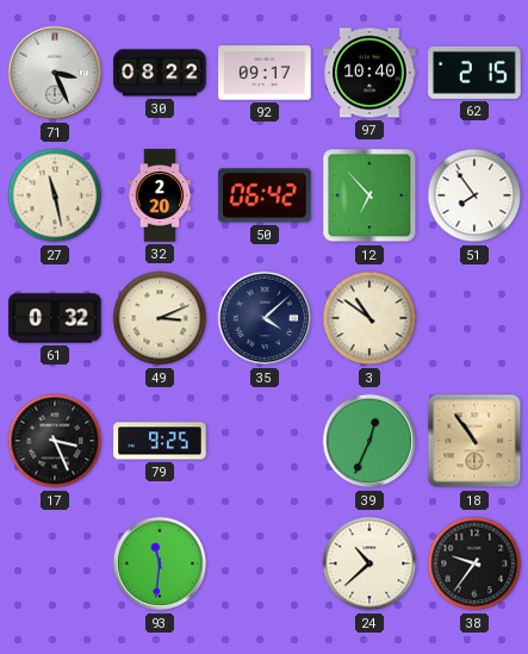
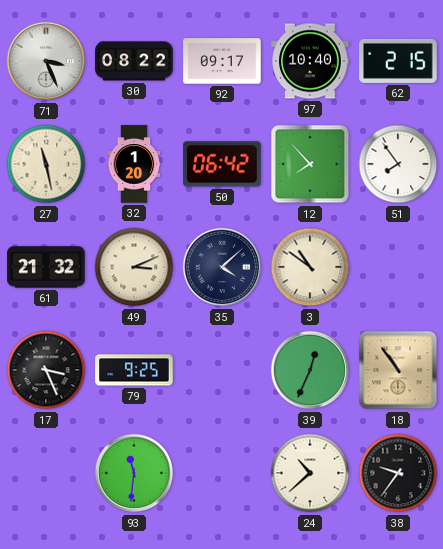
32: 2:20 -> 1:20
12: 6:53 -> 7:53
61: 0:32 -> 21:32
